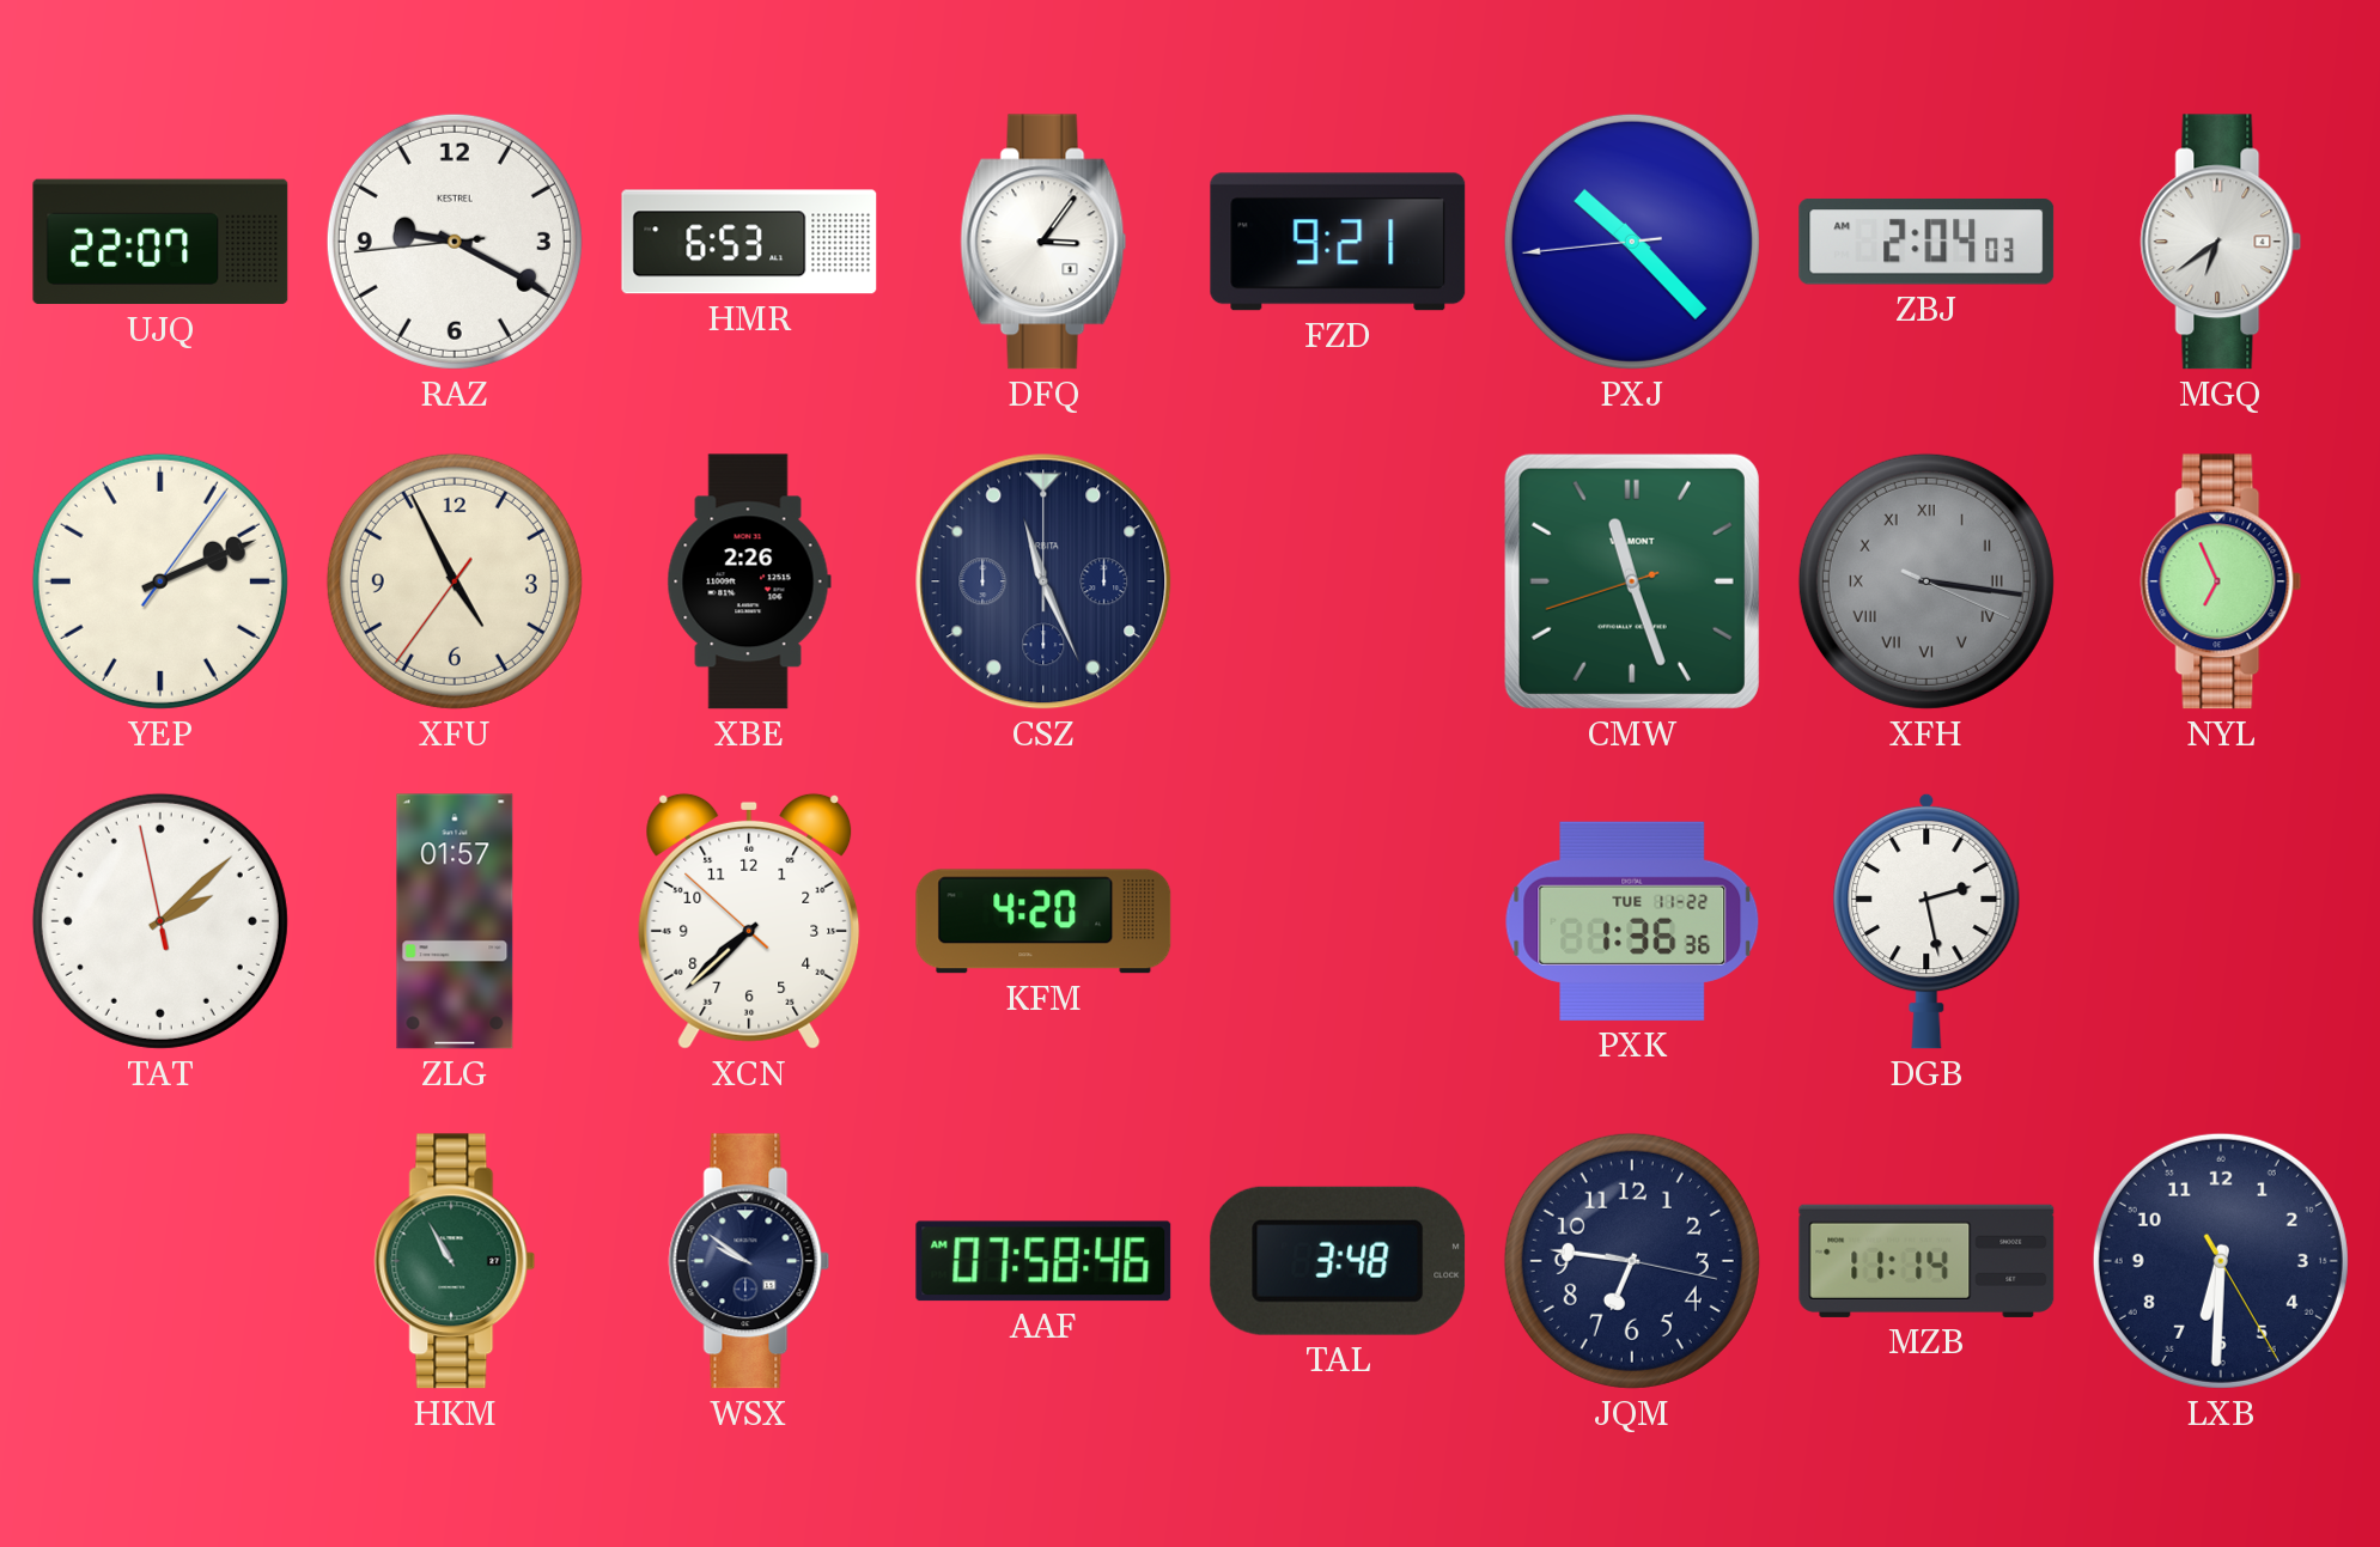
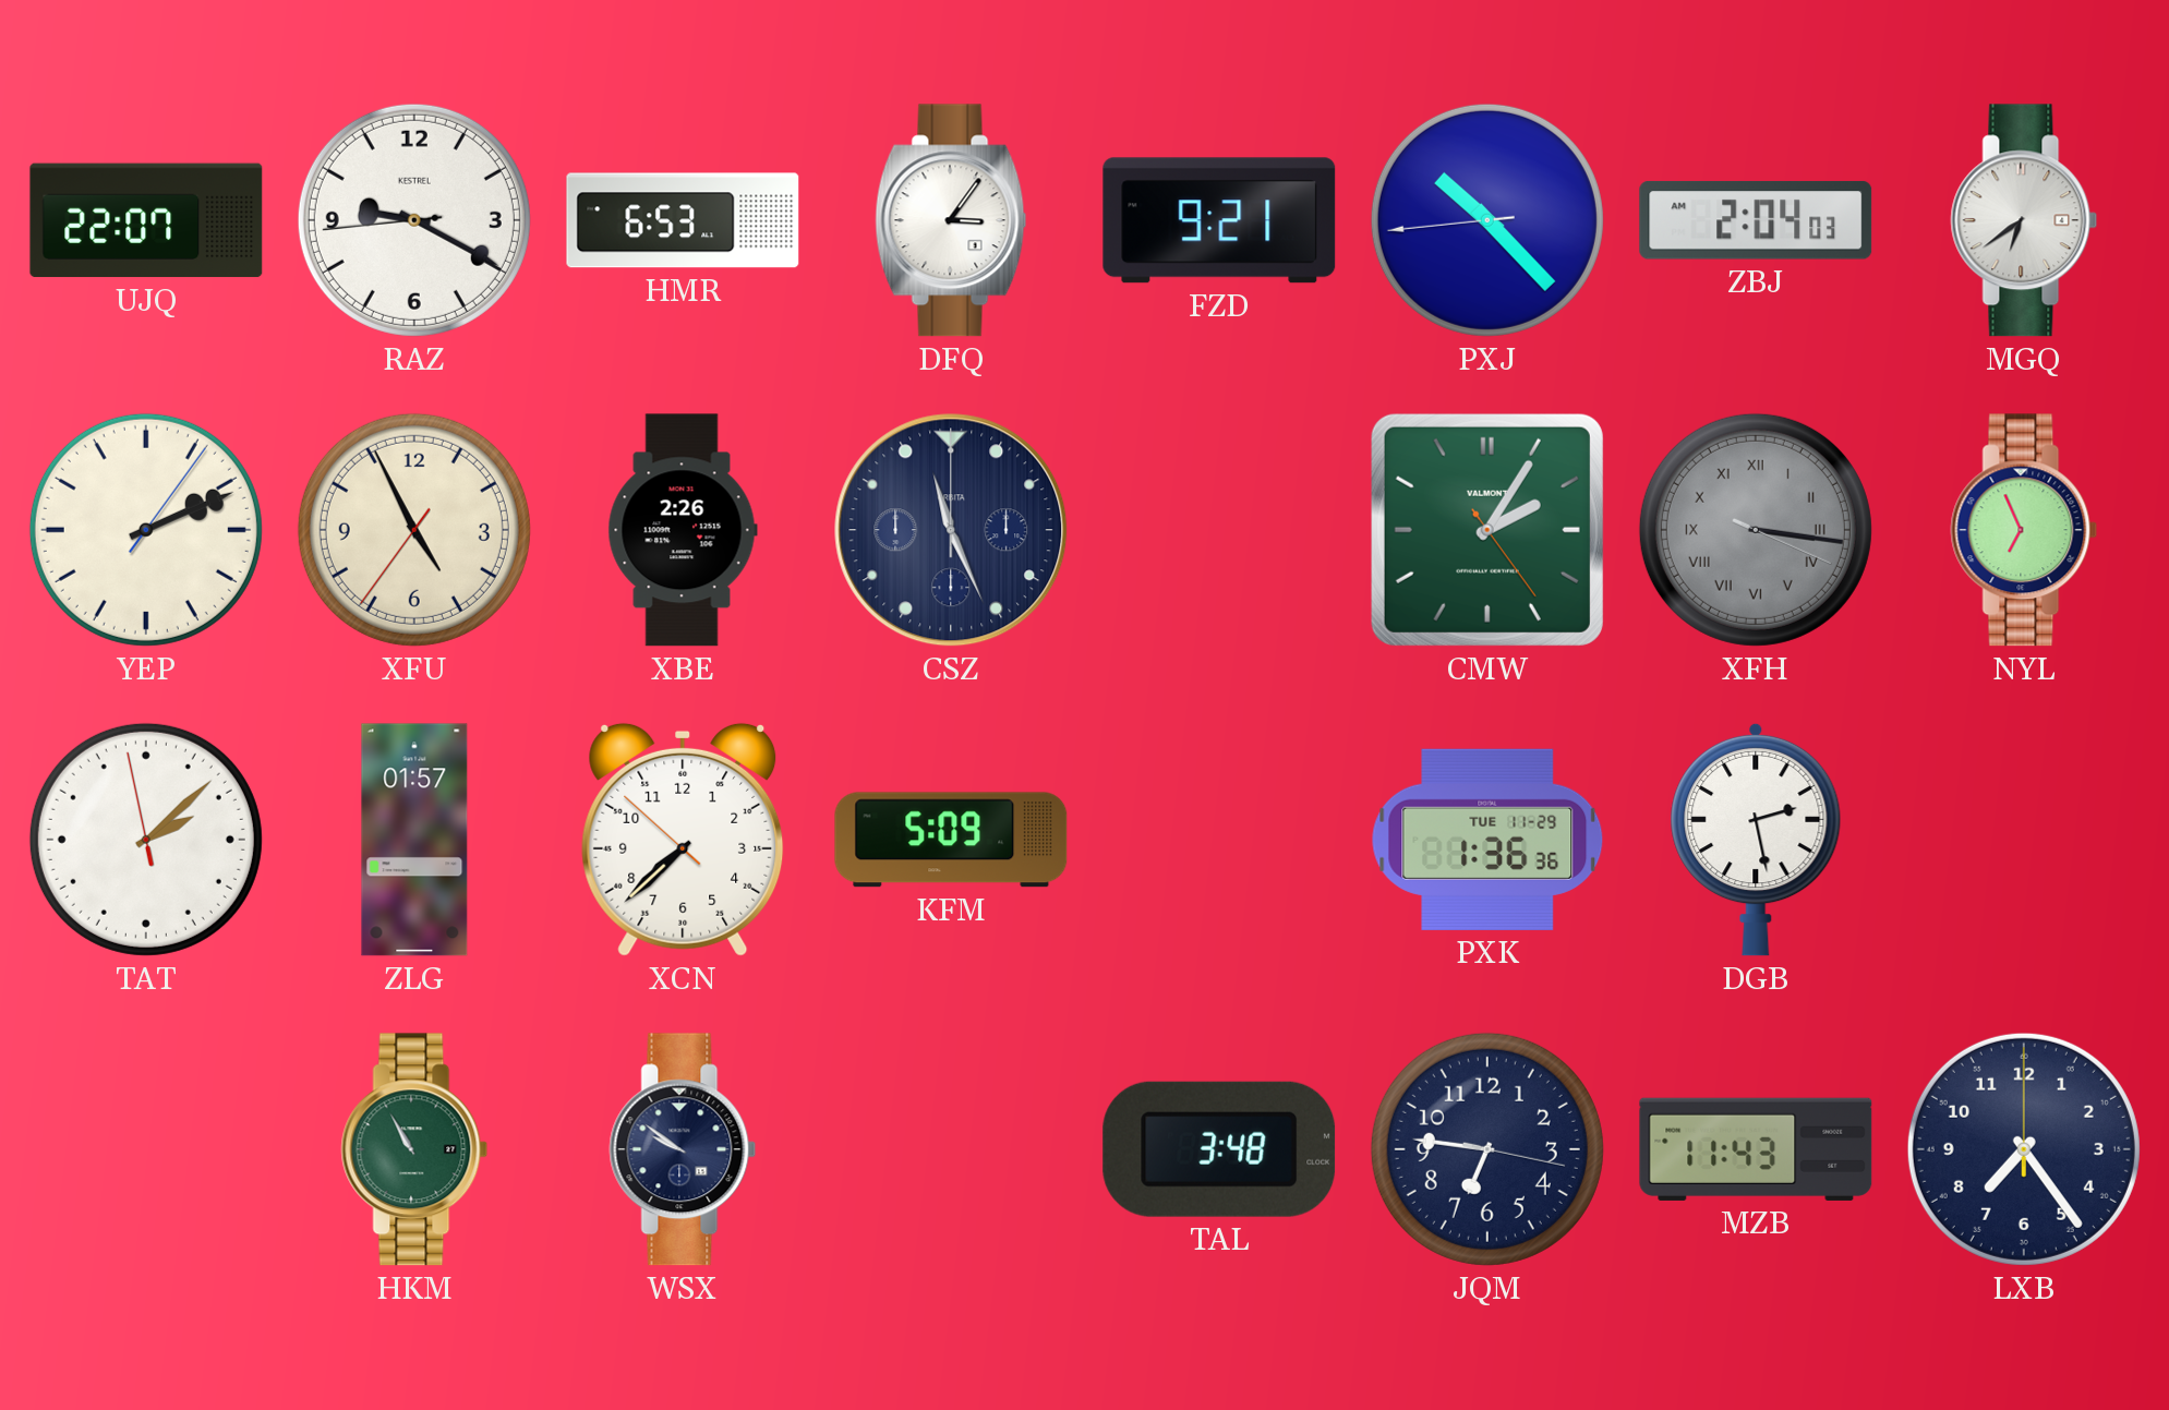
CMW: 11:26 -> 2:05
KFM: 4:20 -> 5:09
PXK date: TUE 11-22 -> TUE 11-29
AAF: 07:58 -> none
MZB: 11:14 -> 11:43
LXB: 6:30 -> 7:24
